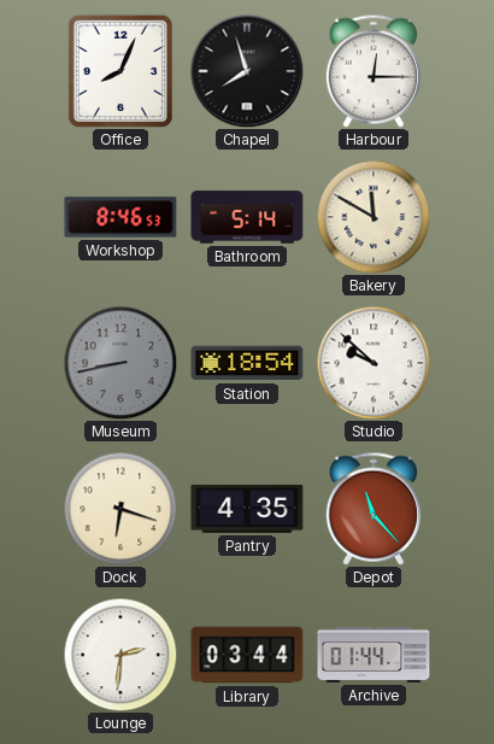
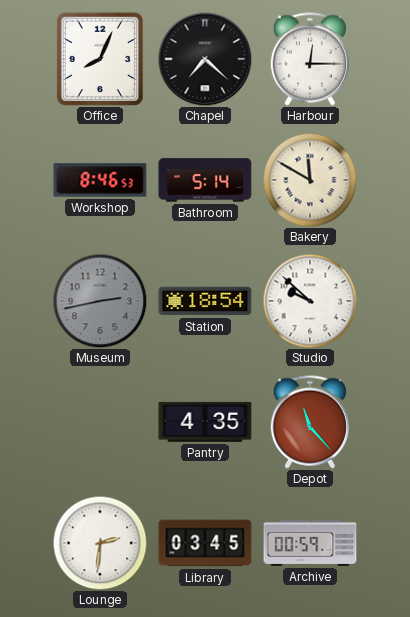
Chapel: 7:57 -> 7:22
Museum: 8:43 -> 2:43
Dock: 6:18 -> none
Library: 03:44 -> 03:45
Archive: 01:44 -> 00:59
